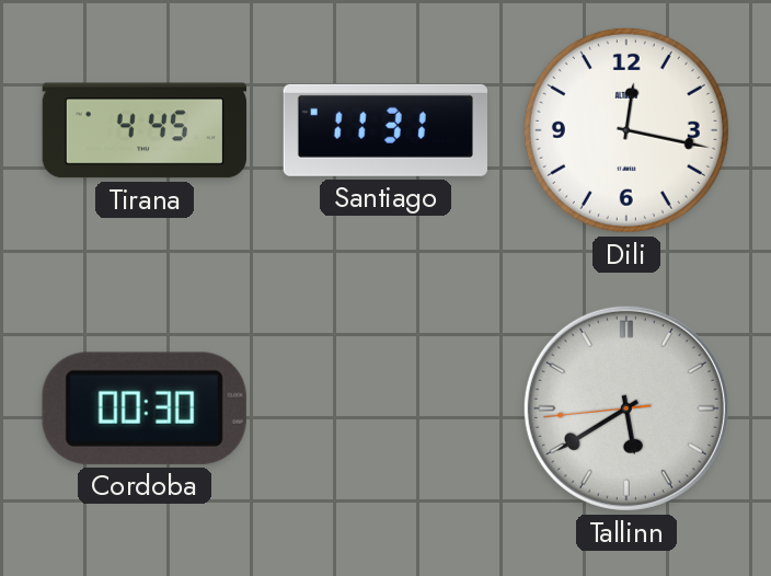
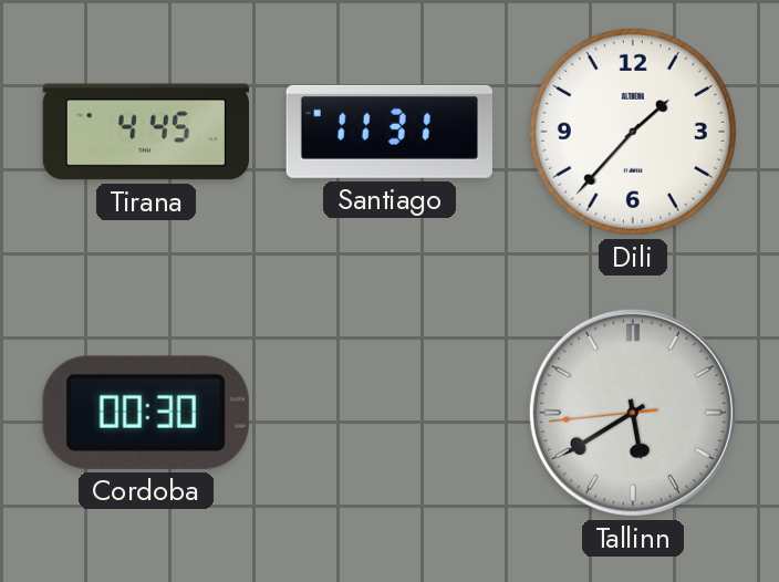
Dili: 12:17 -> 1:37
